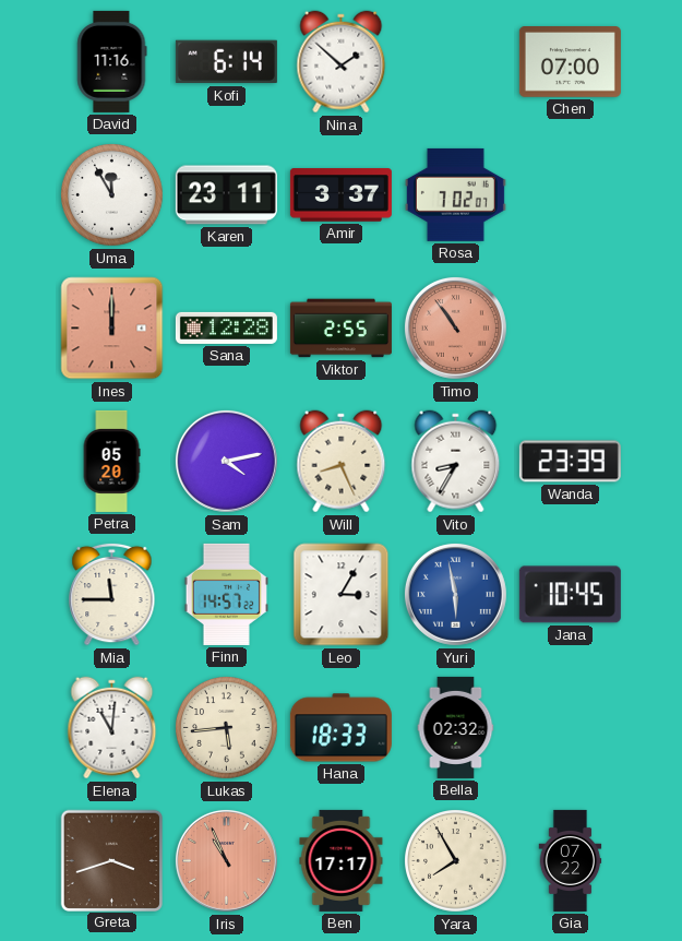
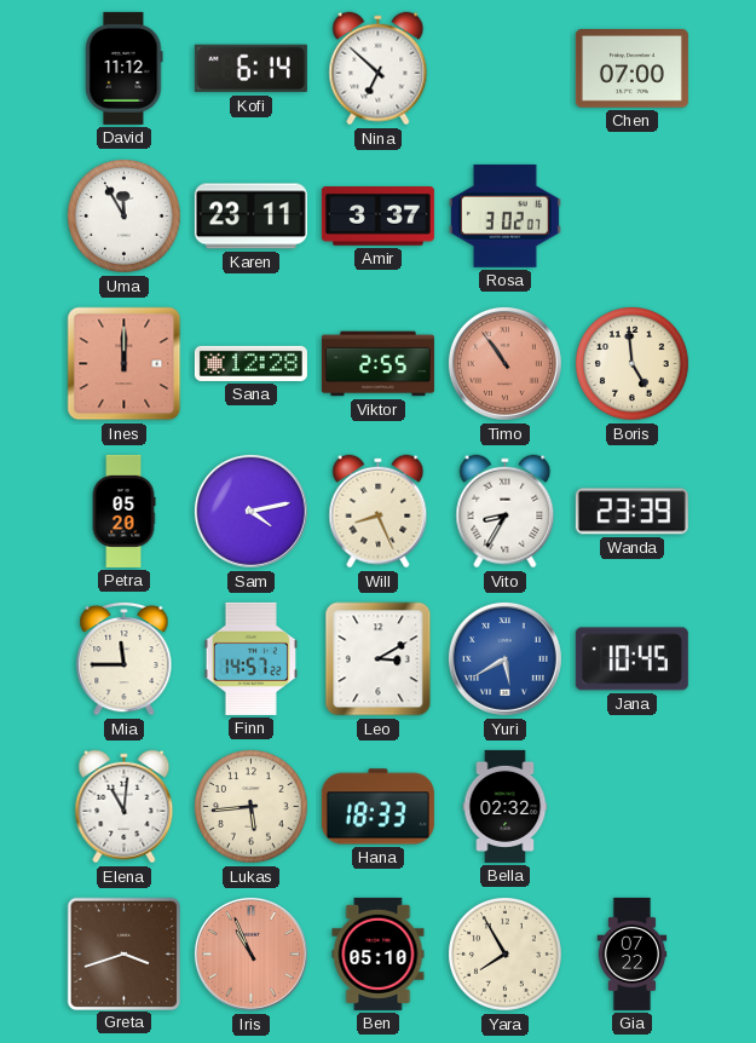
David: 11:16 -> 11:12
Nina: 1:52 -> 6:52
Rosa: 7:02 -> 3:02
Boris: none -> 4:59
Leo: 3:05 -> 3:10
Yuri: 5:58 -> 5:40
Ben: 17:17 -> 05:10
